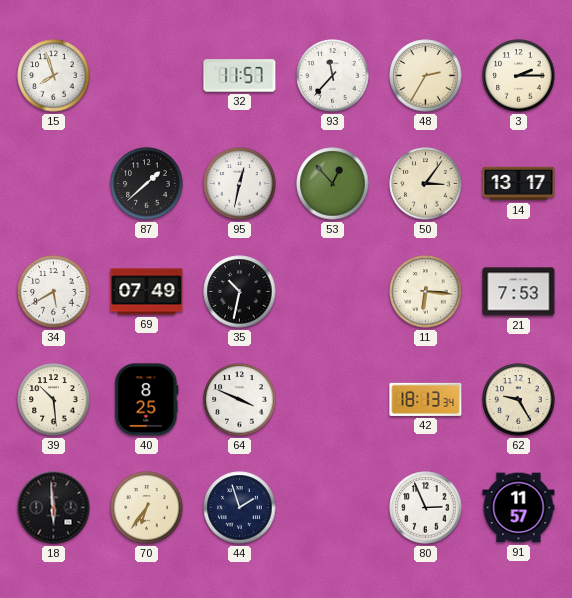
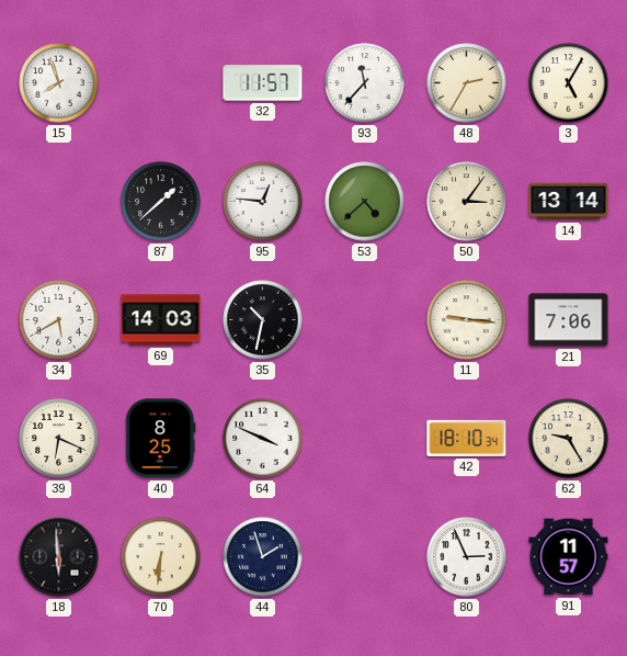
3: 2:15 -> 5:05
95: 12:32 -> 12:46
53: 12:53 -> 4:38
14: 13:17 -> 13:14
69: 07:49 -> 14:03
11: 6:16 -> 9:16
21: 7:53 -> 7:06
39: 10:29 -> 6:19
42: 18:13 -> 18:10
70: 6:36 -> 6:31
